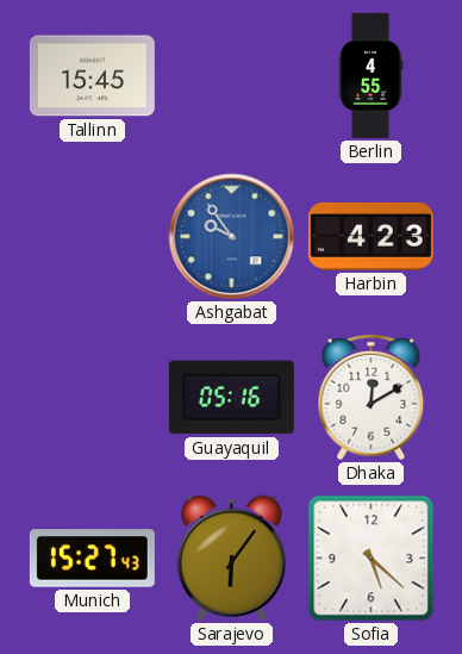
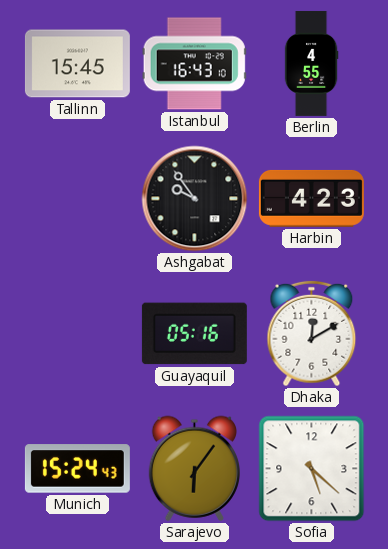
Istanbul: none -> 16:43
Ashgabat dial: blue -> black
Munich: 15:27 -> 15:24
